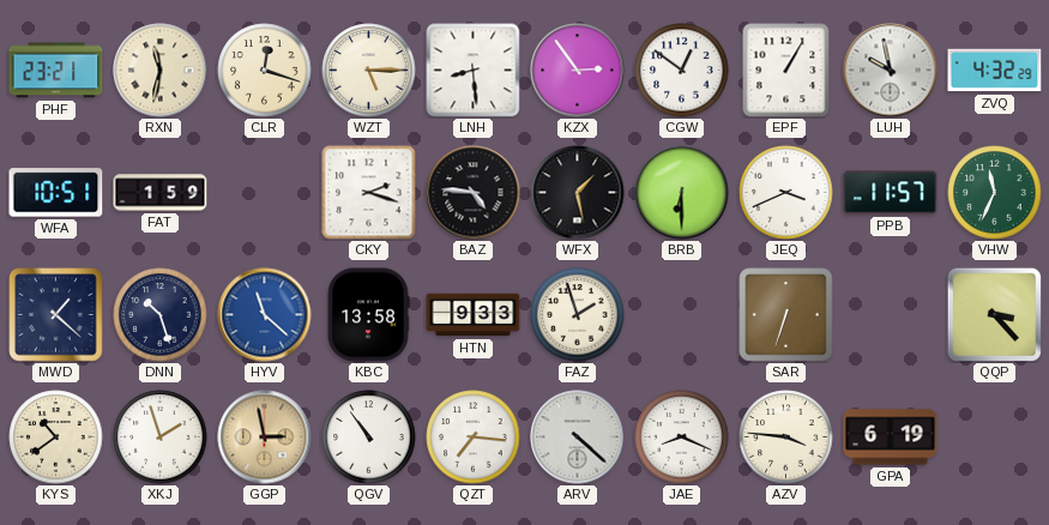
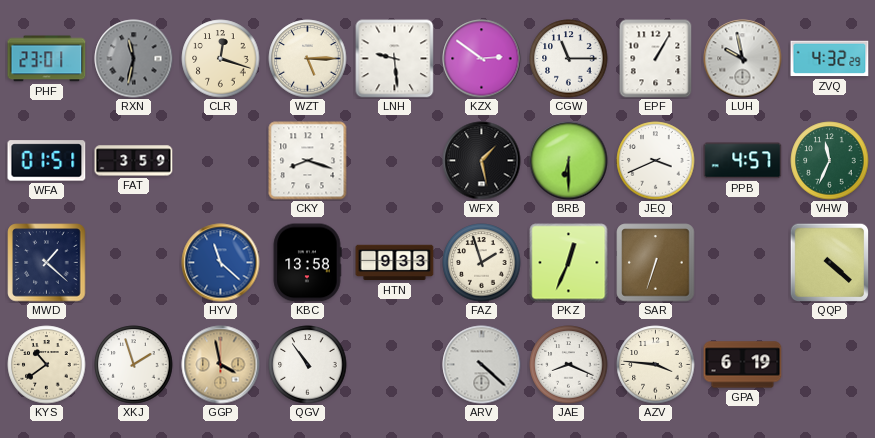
PHF: 23:21 -> 23:01
RXN dial: cream -> grey
LNH: 8:29 -> 9:29
KZX: 2:54 -> 2:51
CGW: 12:51 -> 11:15
WFA: 10:51 -> 01:51
FAT: 1:59 -> 3:59
CKY: 2:18 -> 8:18
BAZ: 4:46 -> none
PPB: 11:57 -> 4:57
DNN: 10:27 -> none
PKZ: none -> 12:34
QQP: 3:23 -> 4:22
GGP: 2:58 -> 3:58
QZT: 7:16 -> none
